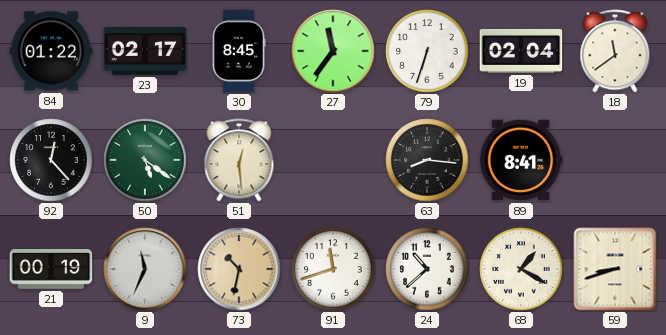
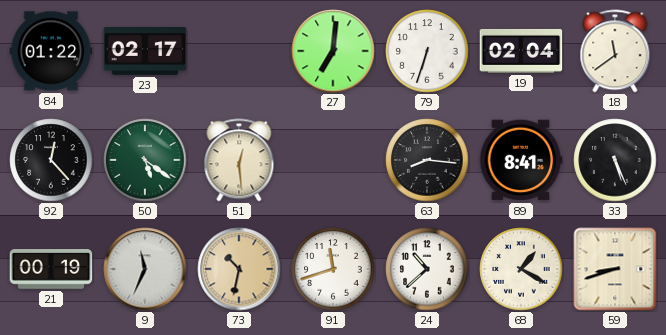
30: 8:45 -> none
27: 11:36 -> 7:01
33: none -> 5:26
